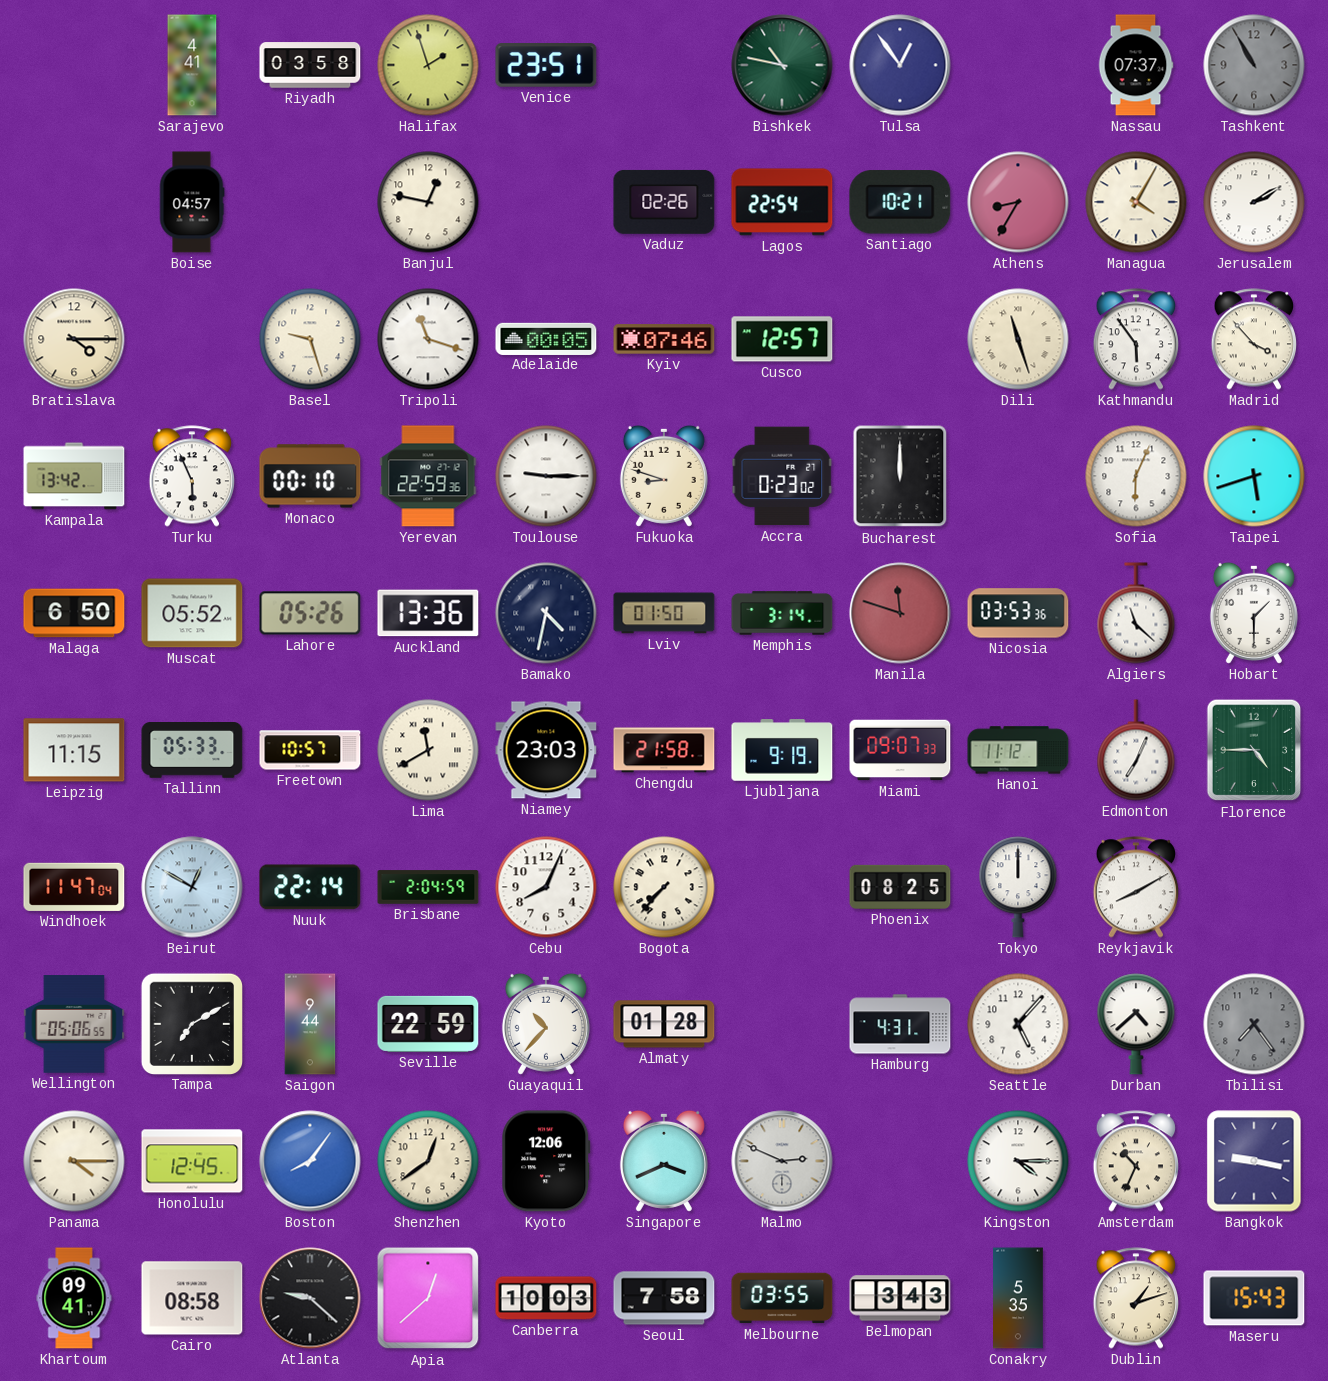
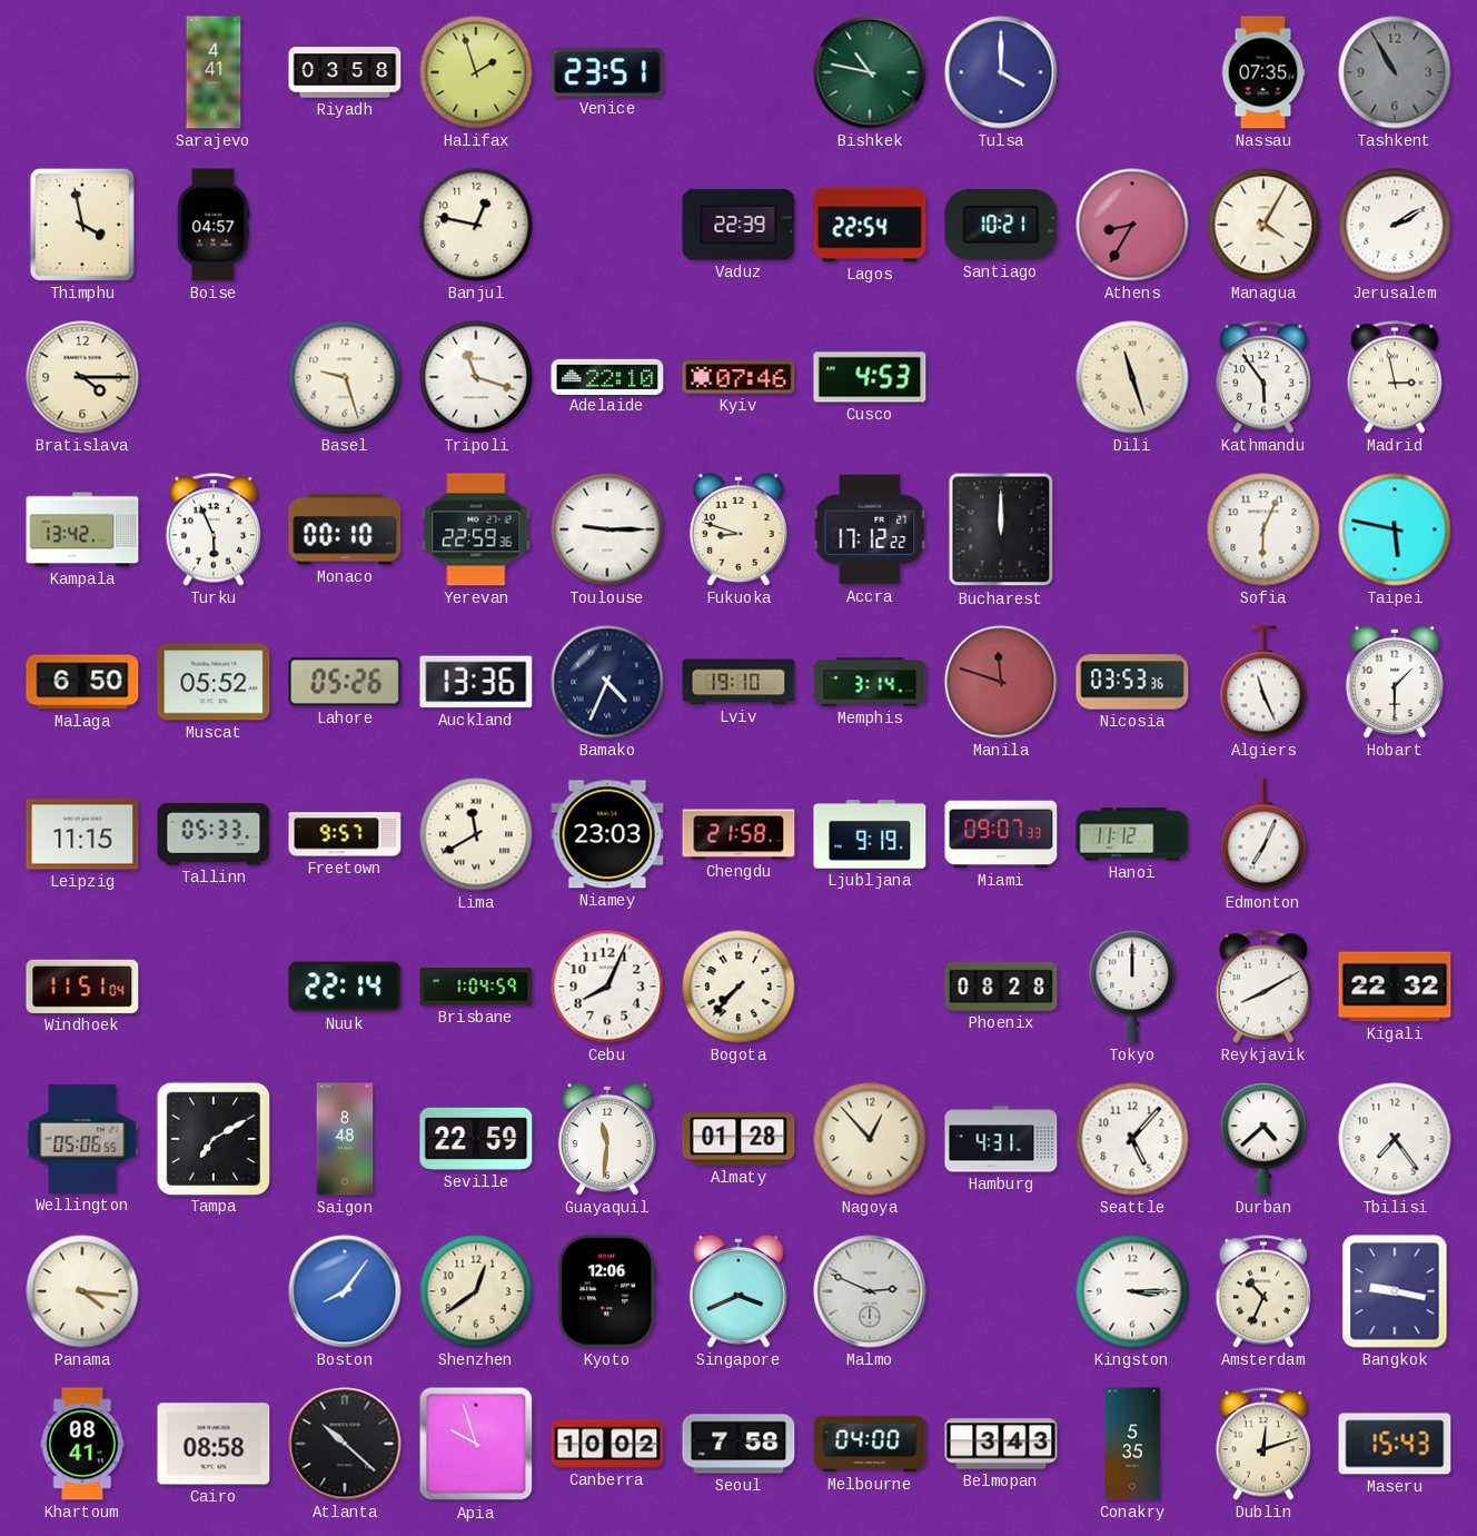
Tulsa: 12:54 -> 4:00
Nassau: 07:37 -> 07:35
Thimphu: none -> 3:58
Vaduz: 02:26 -> 22:39
Adelaide: 00:05 -> 22:10
Cusco: 12:57 -> 4:53
Madrid: 3:53 -> 2:58
Accra: 0:23 -> 17:12
Taipei: 5:42 -> 5:47
Bamako: 4:32 -> 4:34
Lviv: 01:50 -> 19:10
Algiers: 11:22 -> 11:26
Freetown: 10:57 -> 9:57
Florence: 4:45 -> none
Windhoek: 11:47 -> 11:51
Beirut: 12:50 -> none
Brisbane: 2:04 -> 1:04
Phoenix: 08:25 -> 08:28
Kigali: none -> 22:32
Saigon: 9:44 -> 8:48
Guayaquil: 10:37 -> 11:31
Nagoya: none -> 12:53
Tbilisi dial: grey -> white
Panama: 4:15 -> 4:16
Honolulu: 12:45 -> none
Kingston: 4:15 -> 3:15
Khartoum: 09:41 -> 08:41
Atlanta: 9:22 -> 10:22
Apia: 12:38 -> 9:57
Canberra: 10:03 -> 10:02
Melbourne: 03:55 -> 04:00
Dublin: 1:12 -> 12:12
